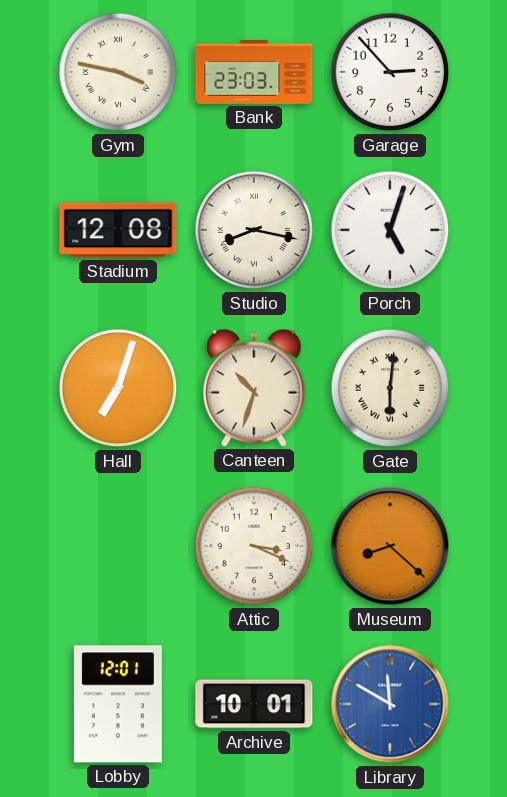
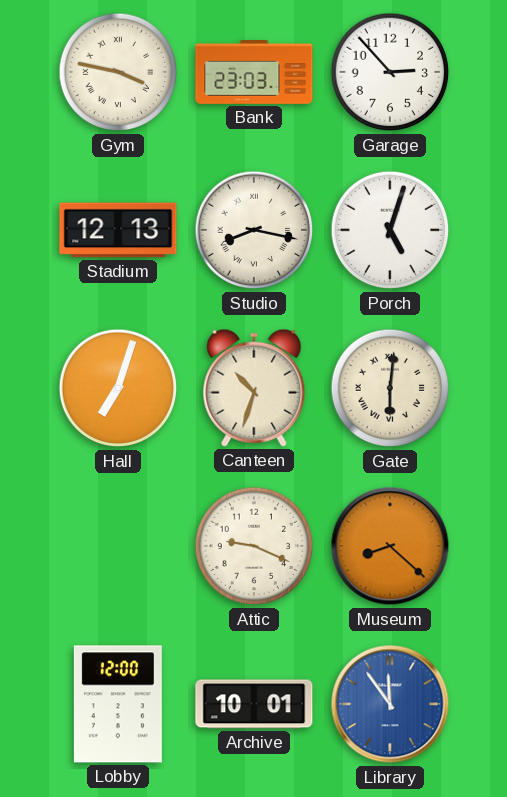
Stadium: 12:08 -> 12:13
Attic: 3:19 -> 9:19
Lobby: 12:01 -> 12:00
Library: 11:50 -> 11:54
